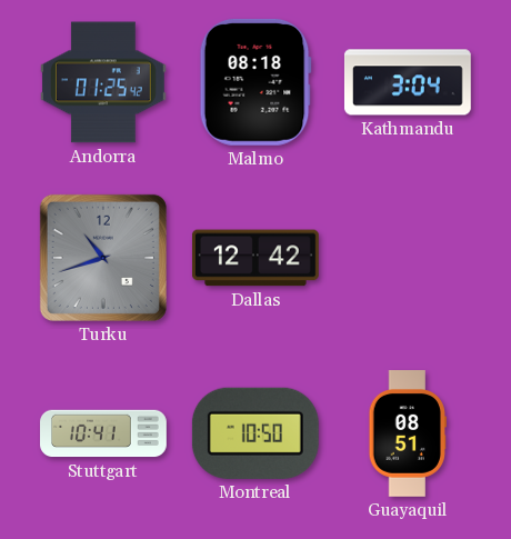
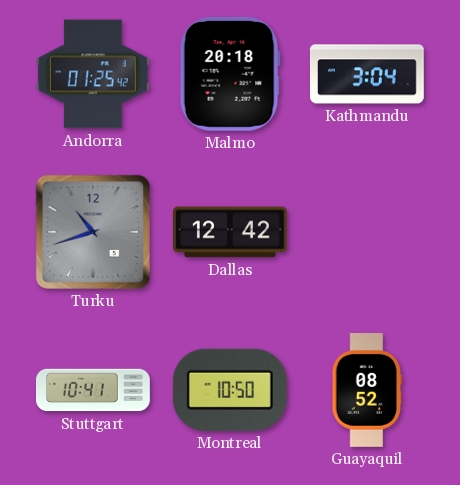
Malmo: 08:18 -> 20:18
Guayaquil: 08:51 -> 08:52
